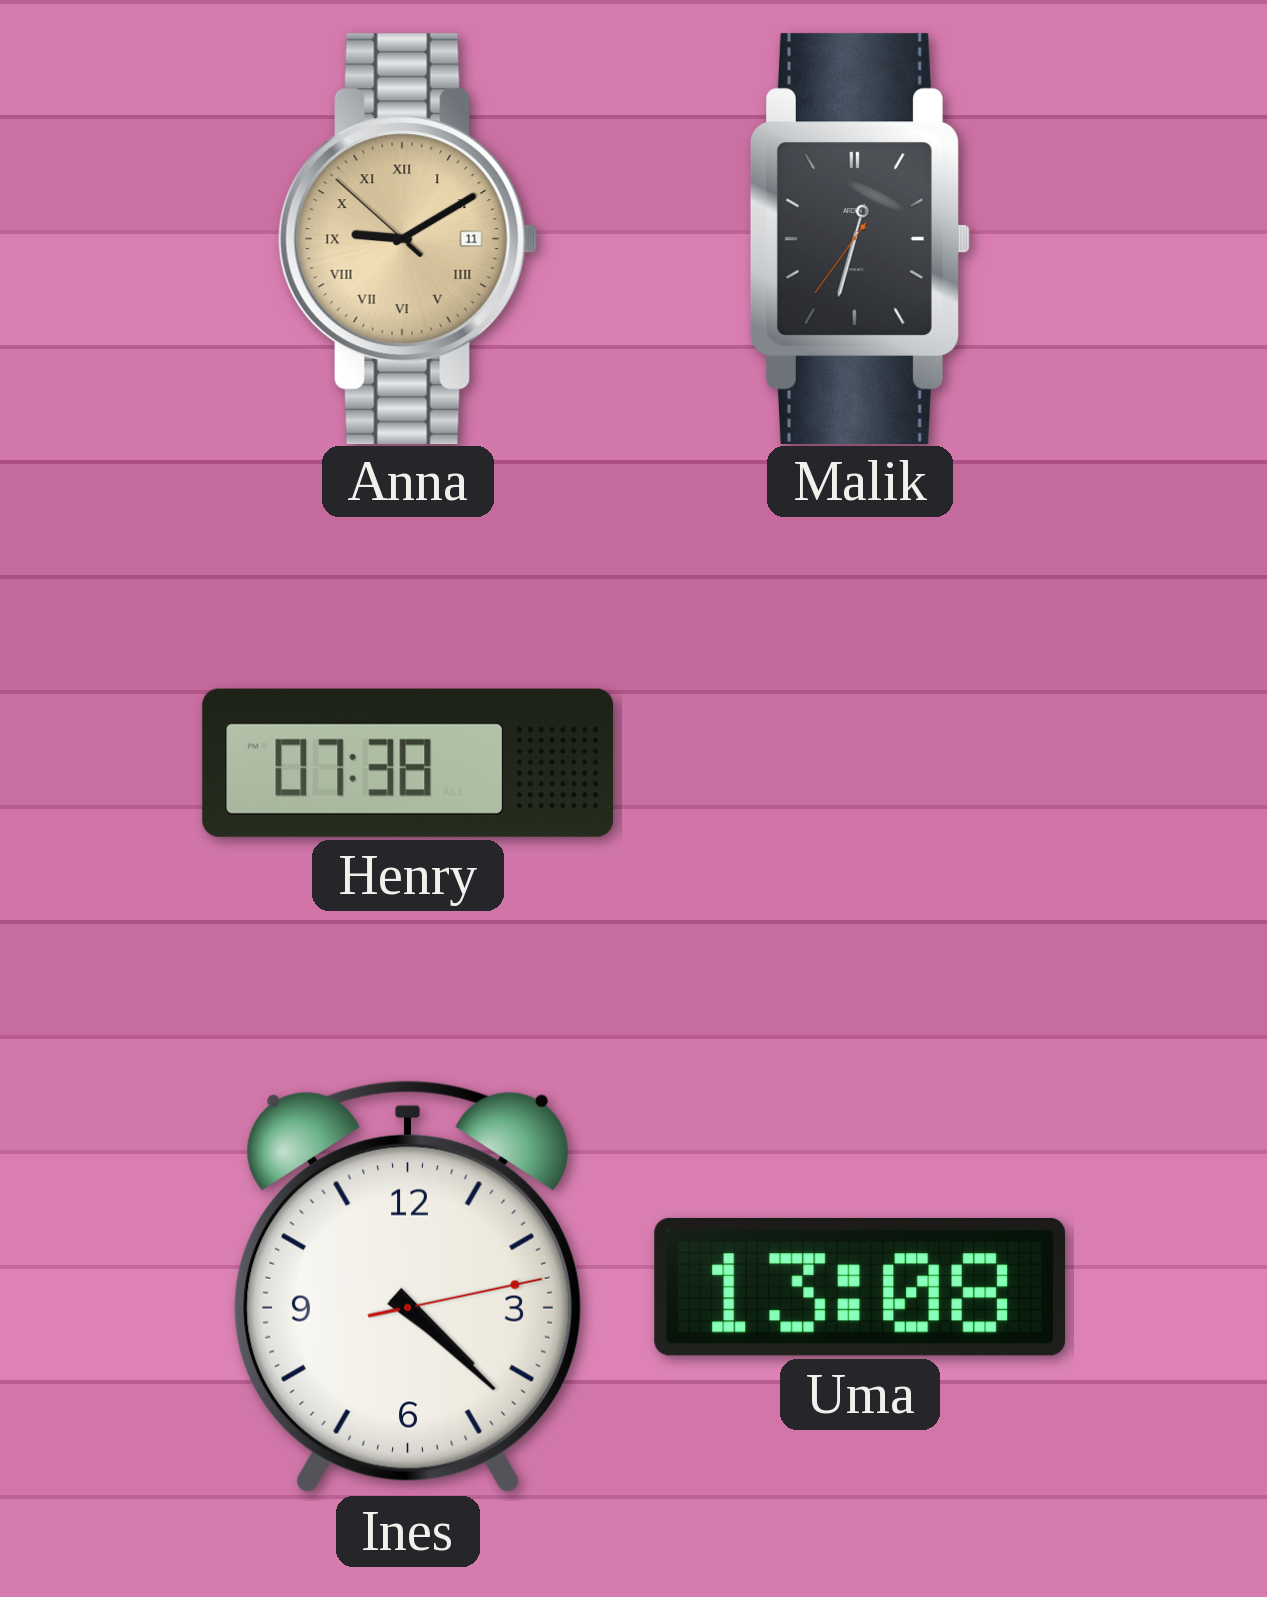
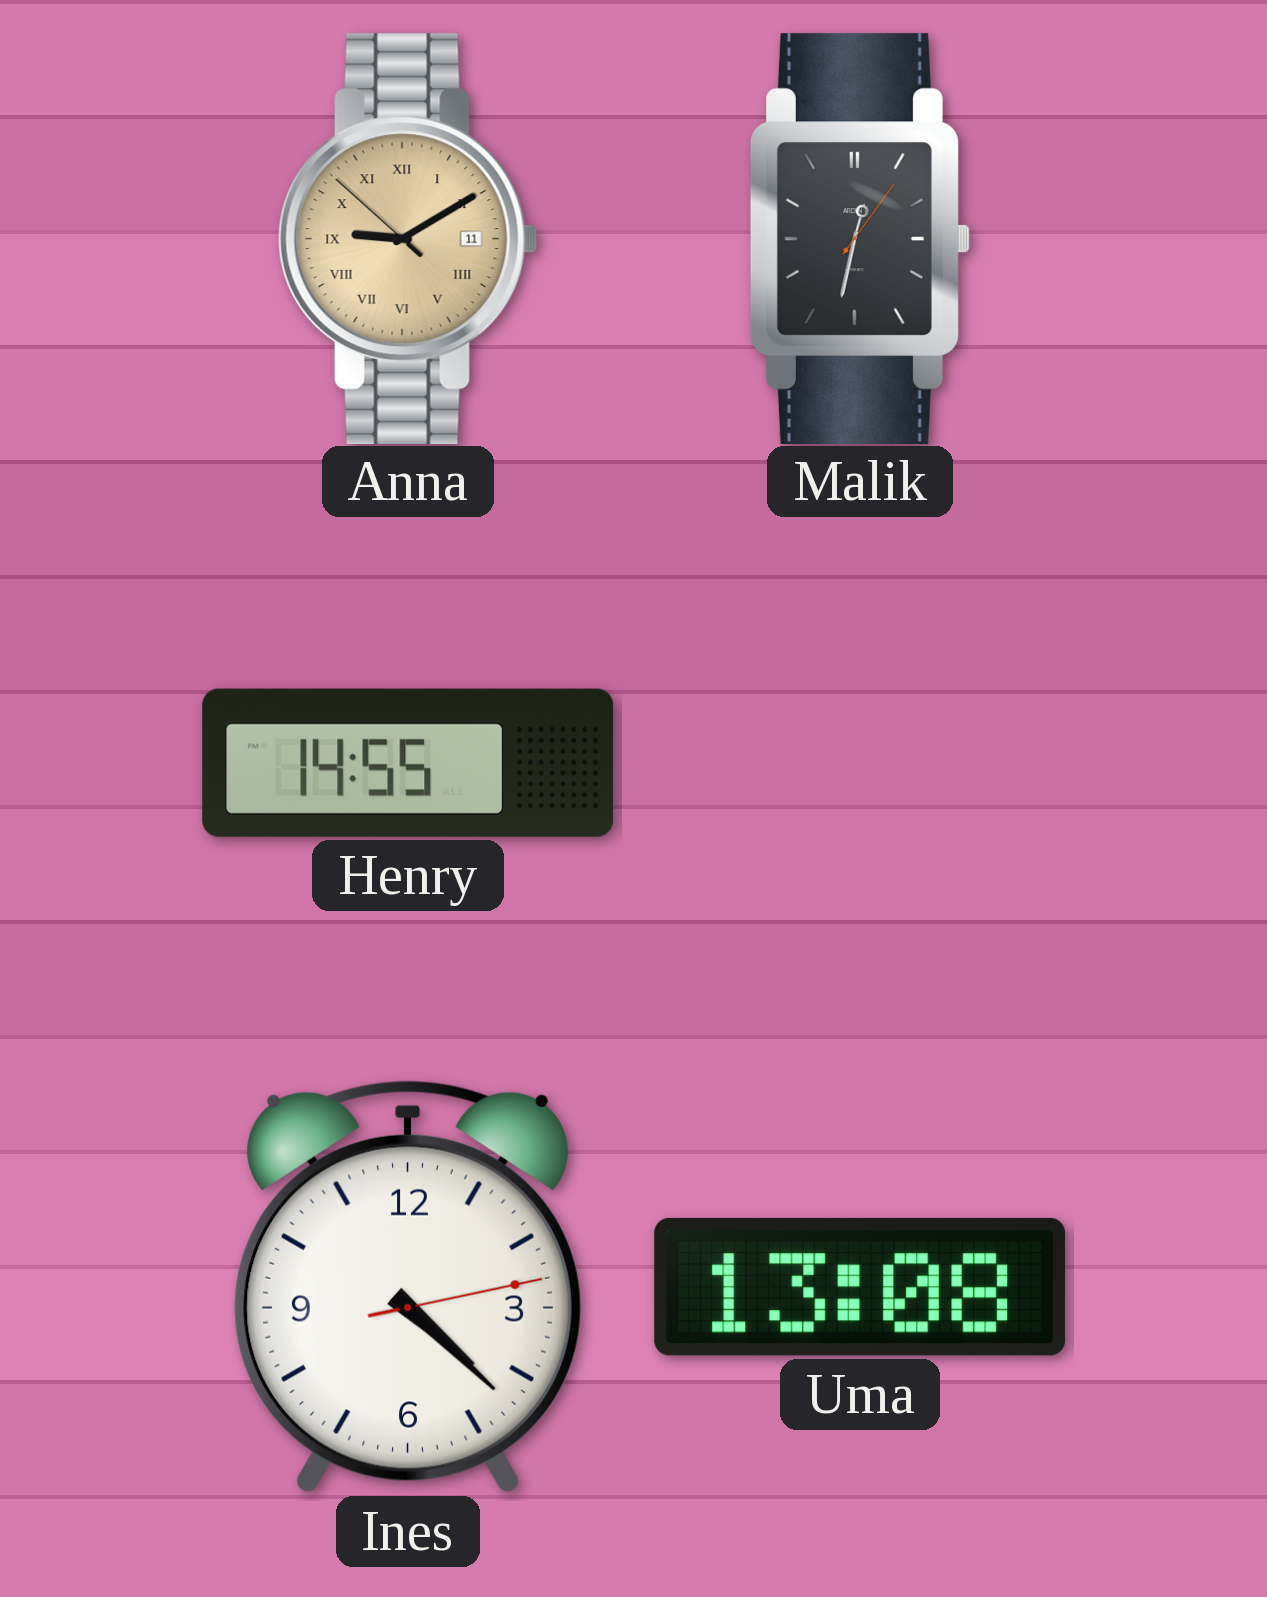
Malik: 12:32:36 -> 12:32:06
Henry: 07:38 -> 14:55
